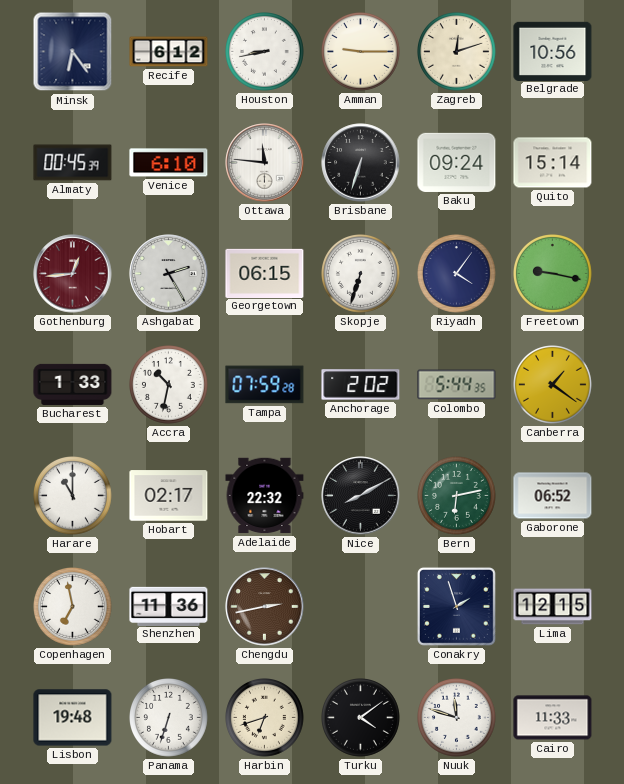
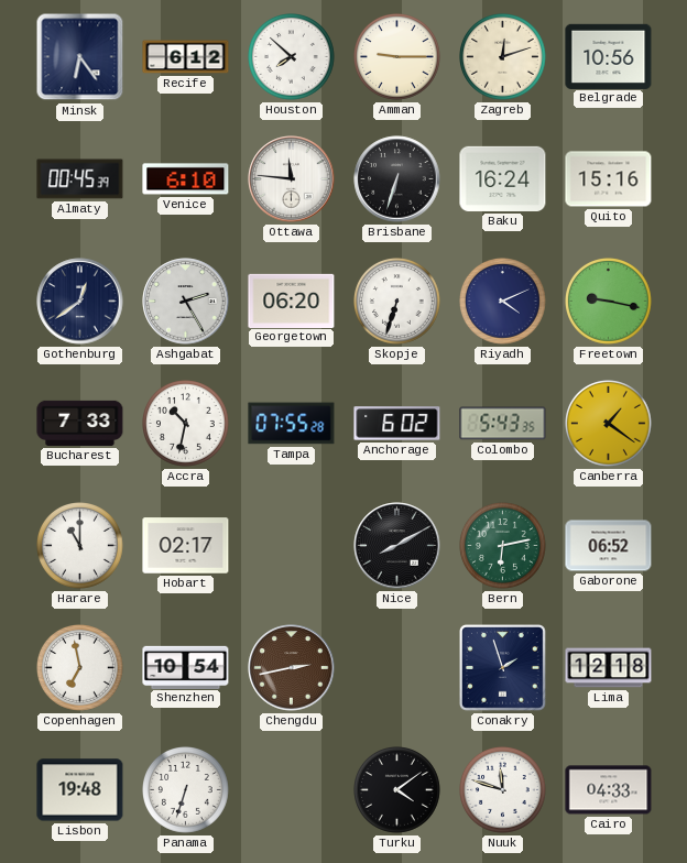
Houston: 8:43 -> 7:52
Baku: 09:24 -> 16:24
Quito: 15:14 -> 15:16
Gothenburg: 12:44 -> 12:39
Gothenburg dial: burgundy -> navy
Georgetown: 06:15 -> 06:20
Riyadh: 4:06 -> 4:11
Bucharest: 1:33 -> 7:33
Tampa: 07:59 -> 07:55
Anchorage: 2:02 -> 6:02
Colombo: 5:44 -> 5:43
Adelaide: 22:32 -> none
Shenzhen: 11:36 -> 10:54
Lima: 12:15 -> 12:18
Harbin: 6:42 -> none
Cairo: 11:33 -> 04:33
